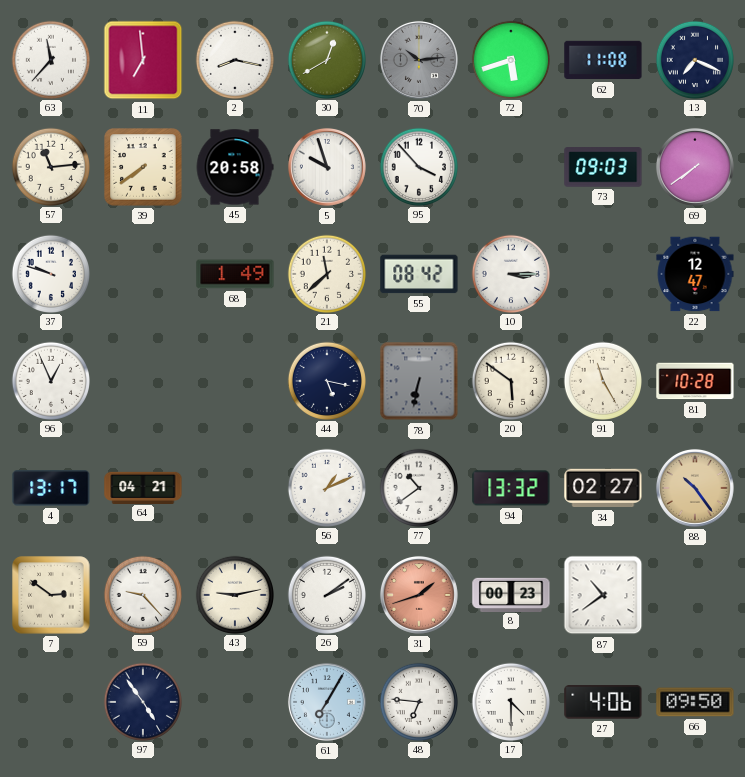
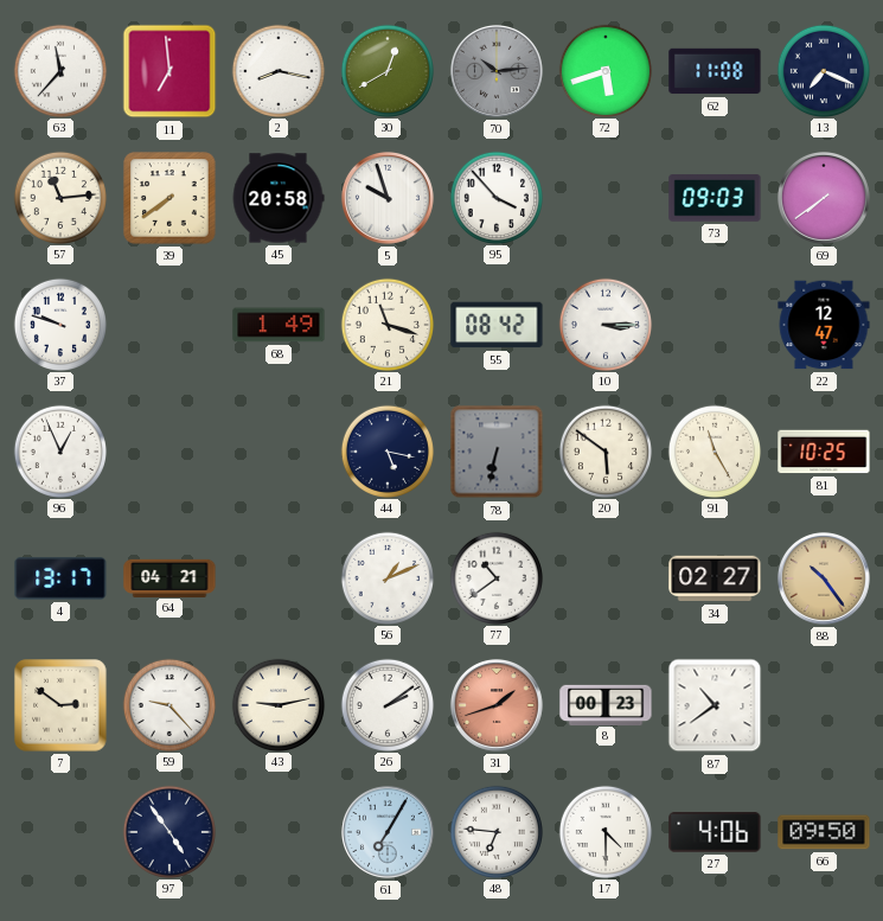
21: 11:38 -> 11:18
81: 10:28 -> 10:25
94: 13:32 -> none
